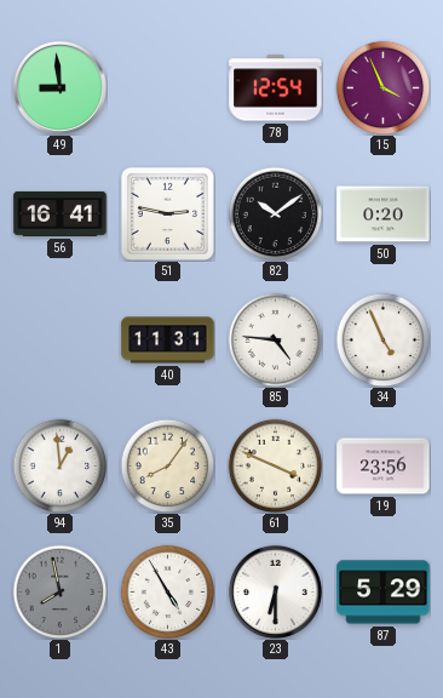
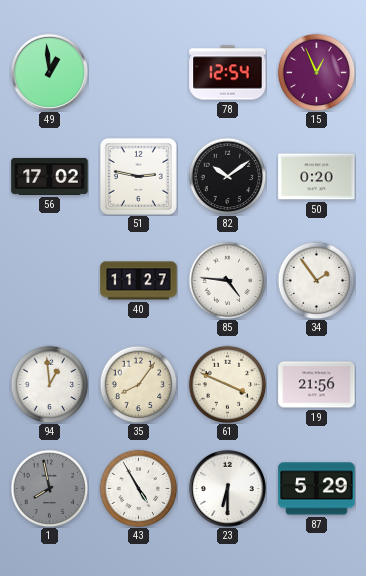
49: 8:59 -> 12:59
15: 3:56 -> 12:56
56: 16:41 -> 17:02
40: 11:31 -> 11:27
34: 4:56 -> 1:54
19: 23:56 -> 21:56
